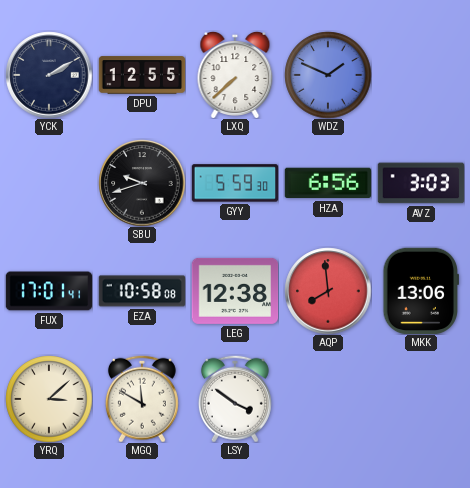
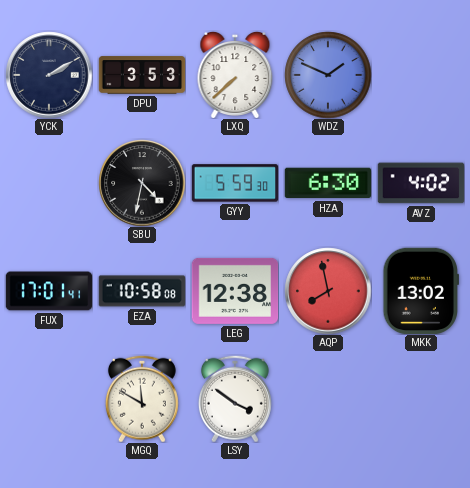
DPU: 12:55 -> 3:53
SBU: 9:42 -> 4:32
HZA: 6:56 -> 6:30
AVZ: 3:03 -> 4:02
AQP: 7:59 -> 7:58
MKK: 13:06 -> 13:02
YRQ: 3:08 -> none
